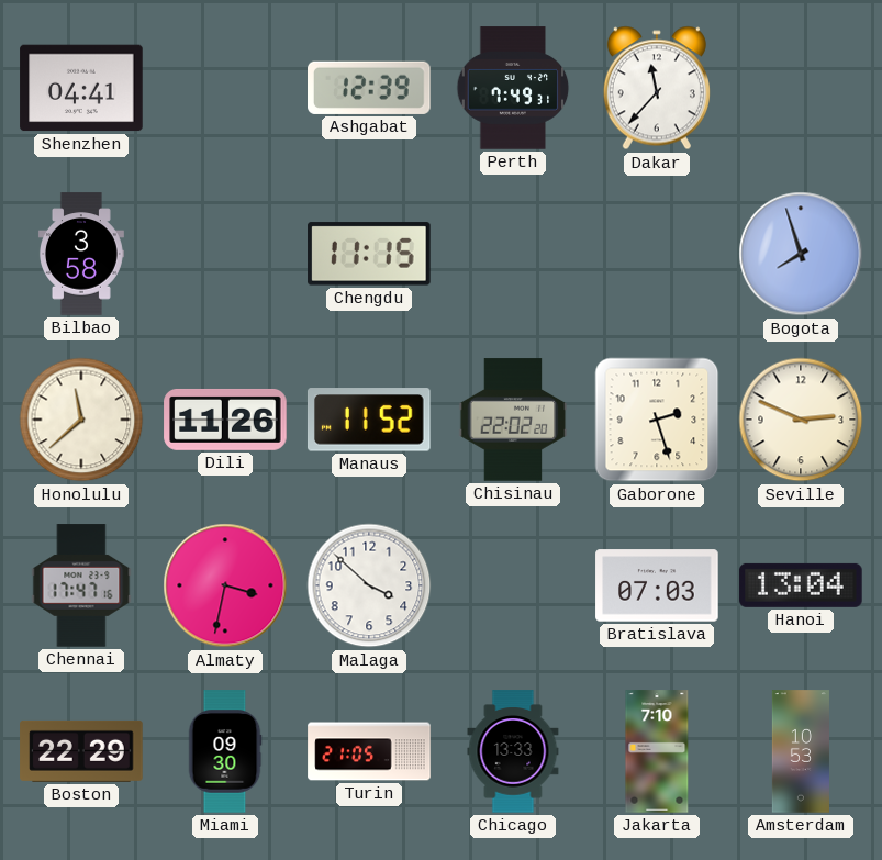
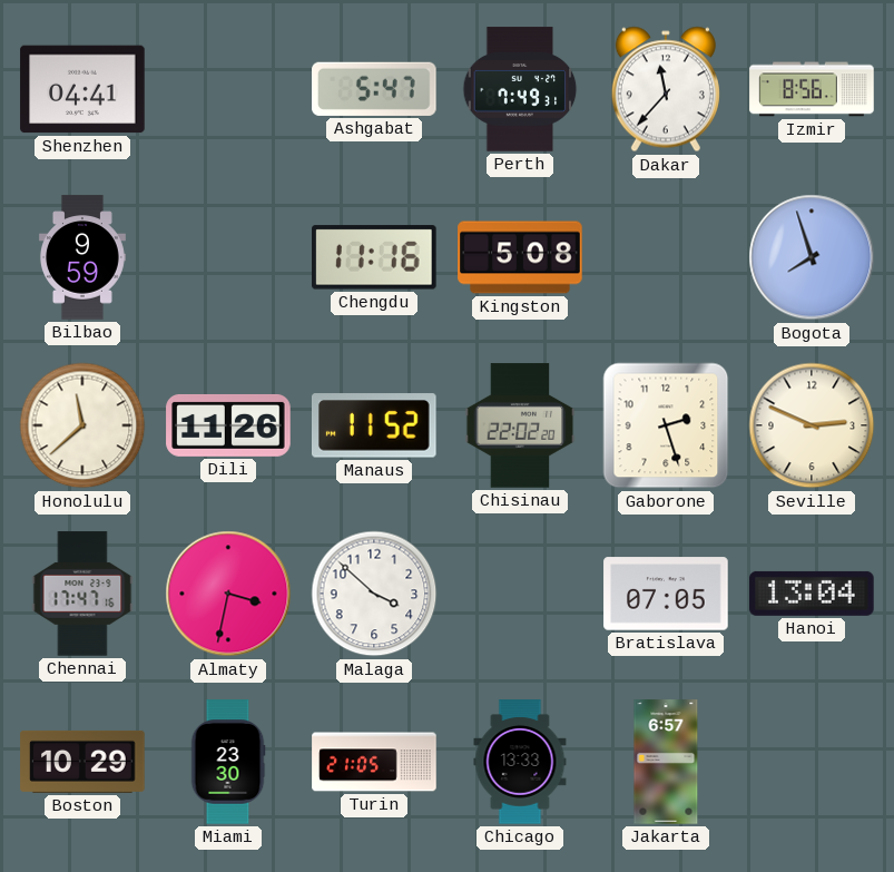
Ashgabat: 12:39 -> 5:47
Izmir: none -> 8:56
Bilbao: 3:58 -> 9:59
Chengdu: 11:15 -> 11:16
Kingston: none -> 5:08
Bratislava: 07:03 -> 07:05
Boston: 22:29 -> 10:29
Miami: 09:30 -> 23:30
Jakarta: 7:10 -> 6:57
Amsterdam: 10:53 -> none
